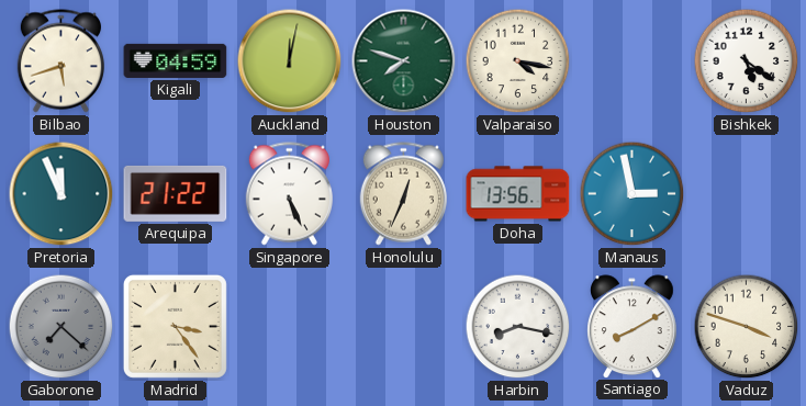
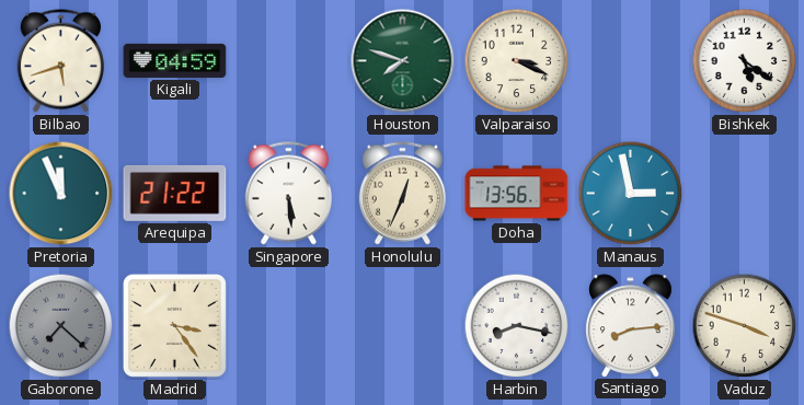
Auckland: 12:02 -> none
Valparaiso: 4:17 -> 3:19
Singapore: 5:26 -> 5:29
Santiago: 8:10 -> 8:14
